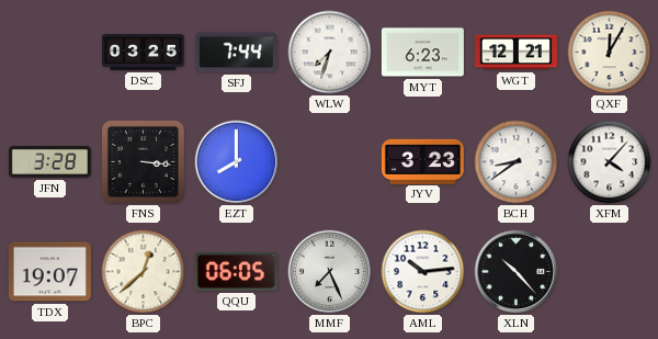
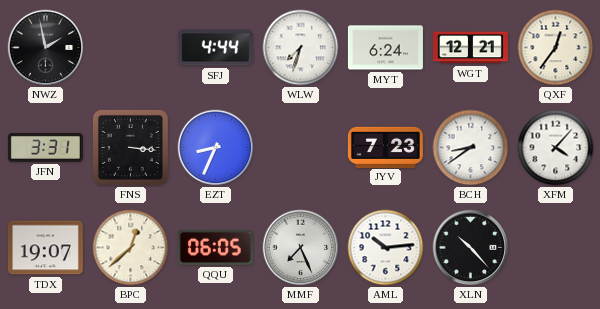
NWZ: none -> 1:58
DSC: 03:25 -> none
SFJ: 7:44 -> 4:44
MYT: 6:23 -> 6:24
QXF: 12:05 -> 12:36
JFN: 3:28 -> 3:31
EZT: 8:00 -> 8:34
JYV: 3:23 -> 7:23
